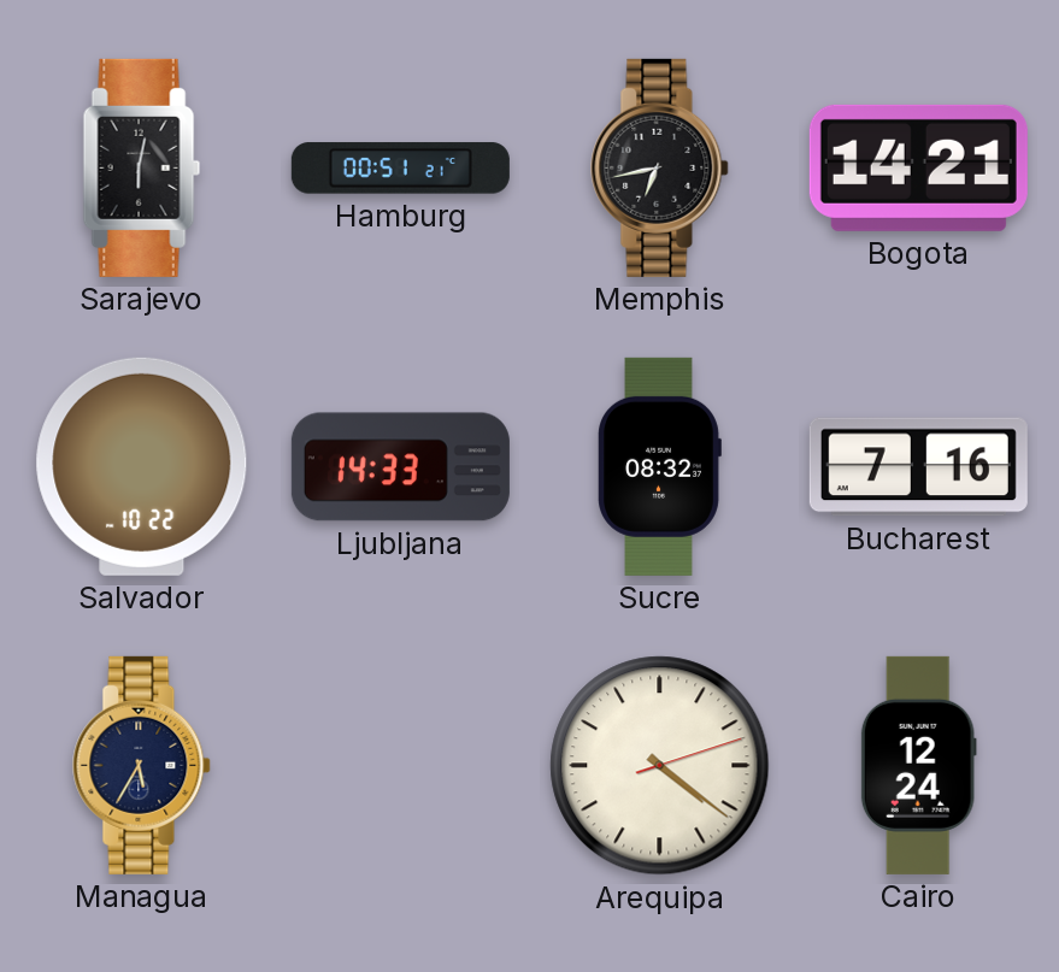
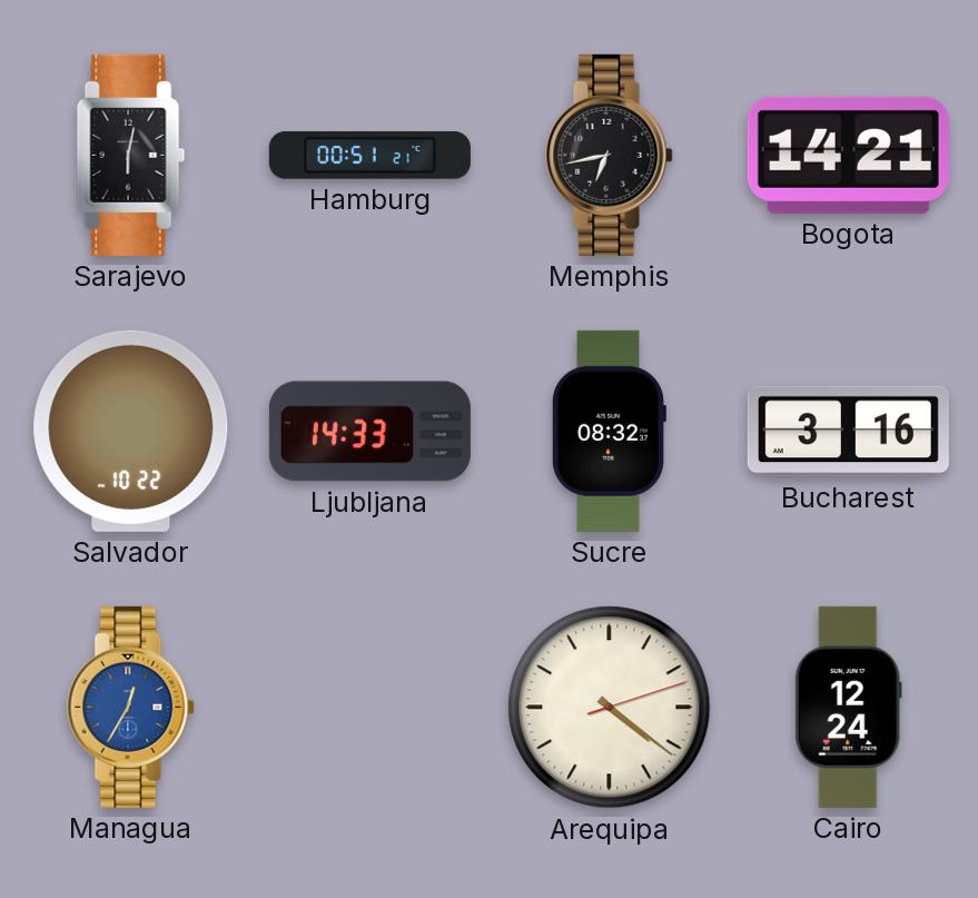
Bucharest: 7:16 -> 3:16
Managua: 5:35 -> 12:35
Managua dial: navy -> blue
